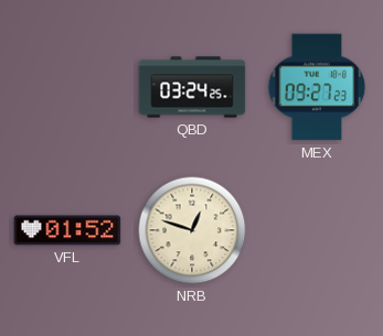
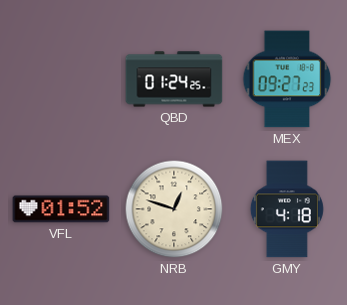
QBD: 03:24 -> 01:24
GMY: none -> 4:18
